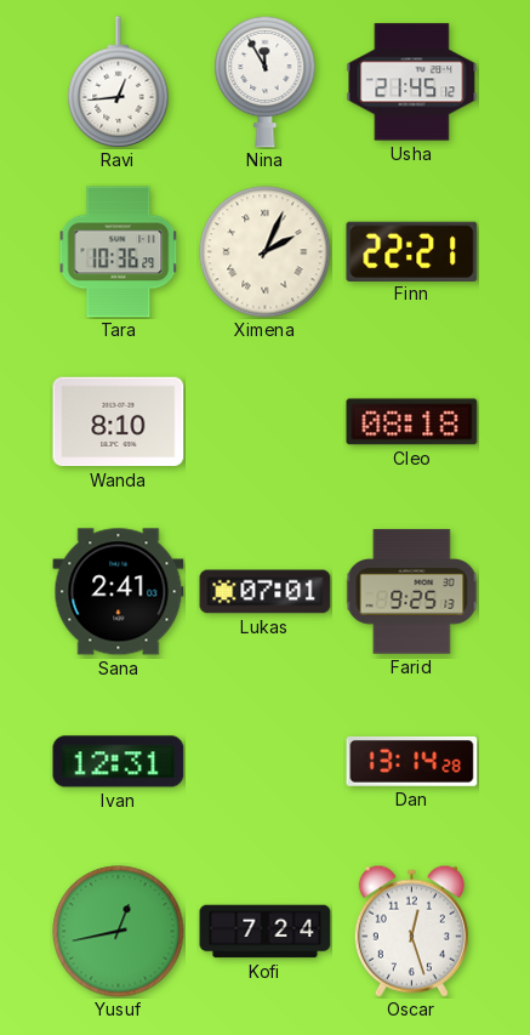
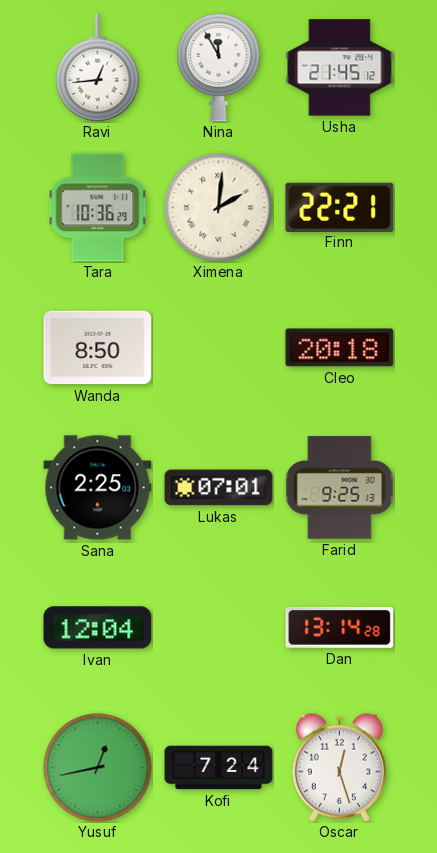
Ximena: 2:04 -> 2:01
Wanda: 8:10 -> 8:50
Cleo: 08:18 -> 20:18
Sana: 2:41 -> 2:25
Ivan: 12:31 -> 12:04
